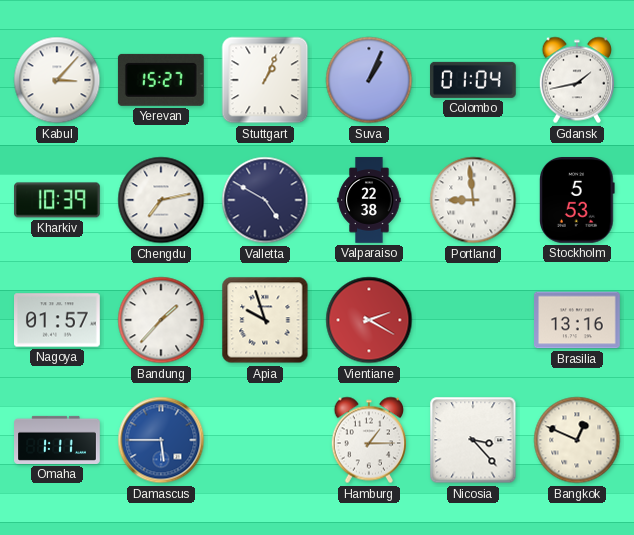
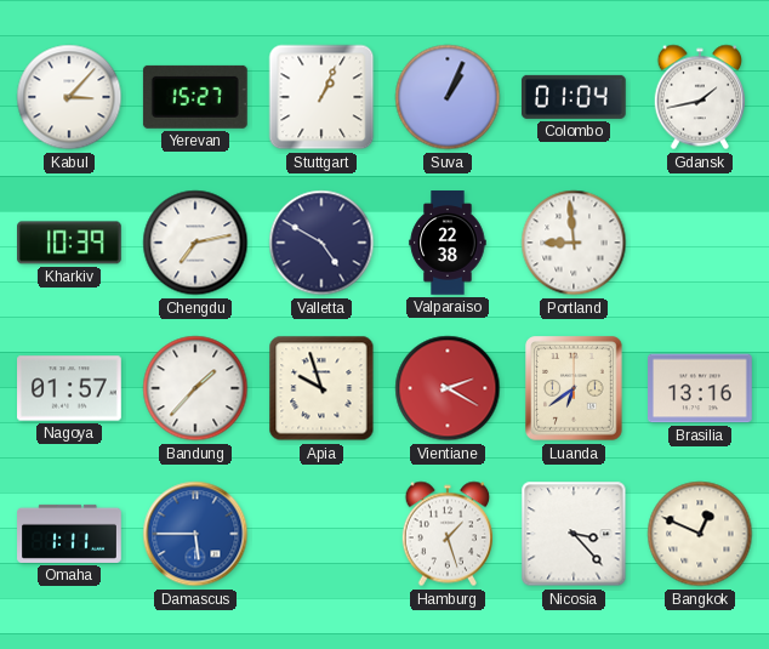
Stockholm: 5:53 -> none
Luanda: none -> 6:39
Hamburg: 1:15 -> 1:27
